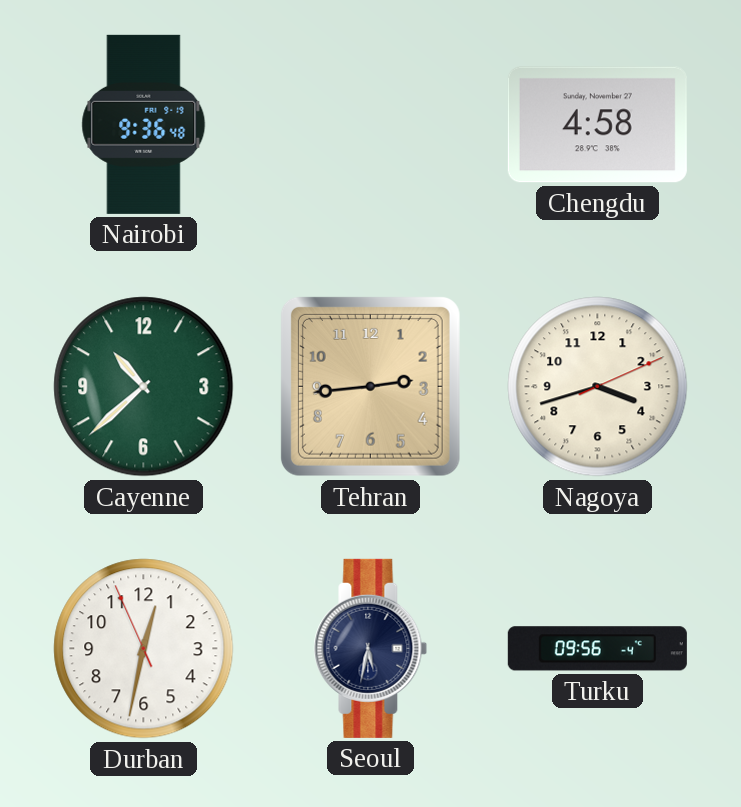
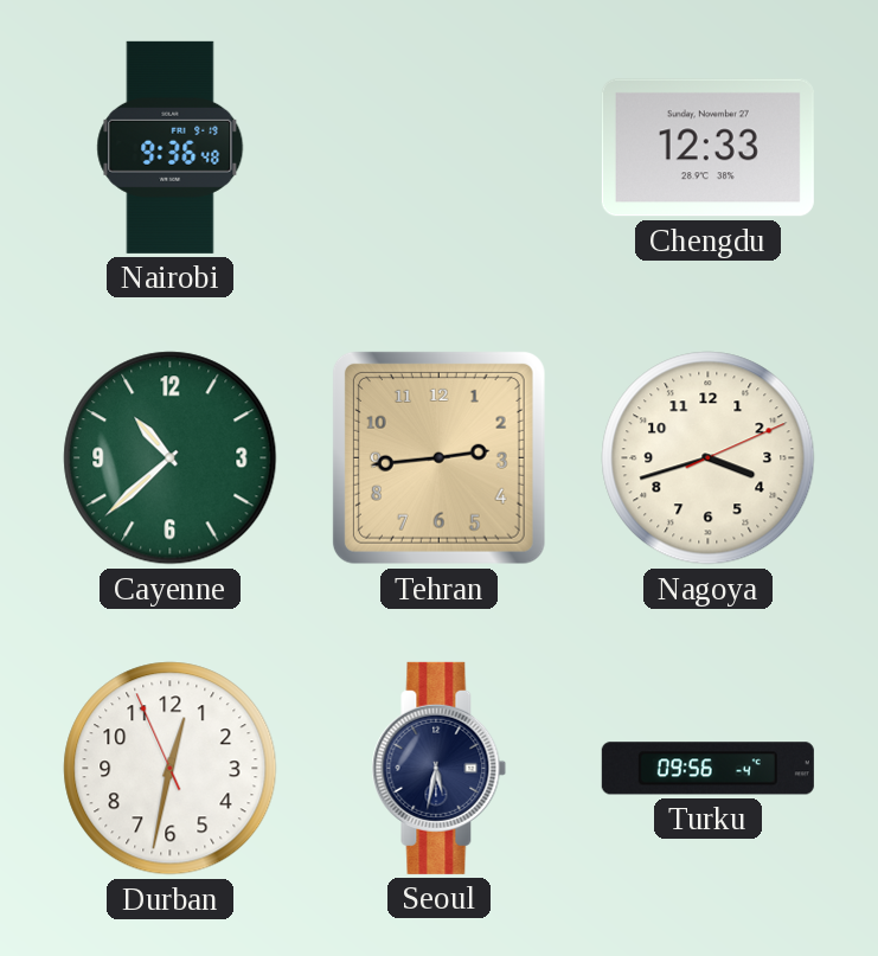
Chengdu: 4:58 -> 12:33
